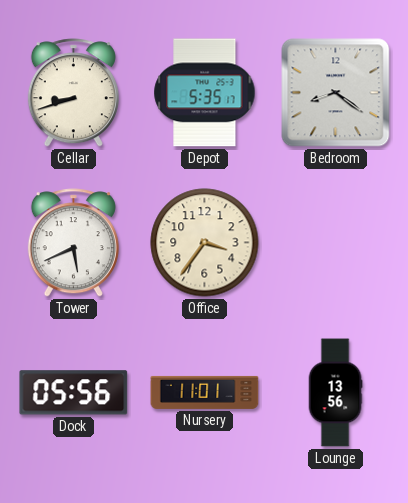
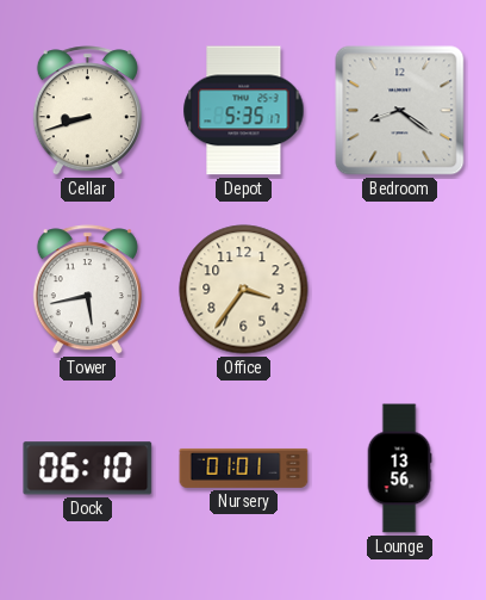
Tower: 5:41 -> 5:43
Dock: 05:56 -> 06:10
Nursery: 11:01 -> 01:01
